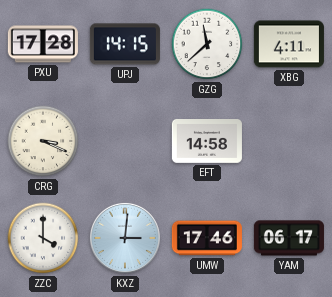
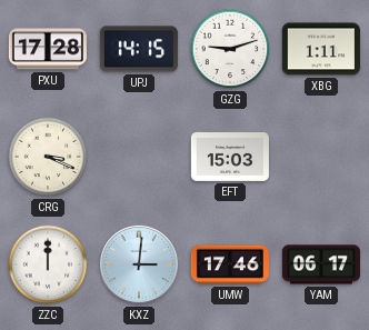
GZG: 11:38 -> 9:12
XBG: 4:11 -> 1:11
EFT: 14:58 -> 15:03
ZZC: 4:00 -> 12:00
